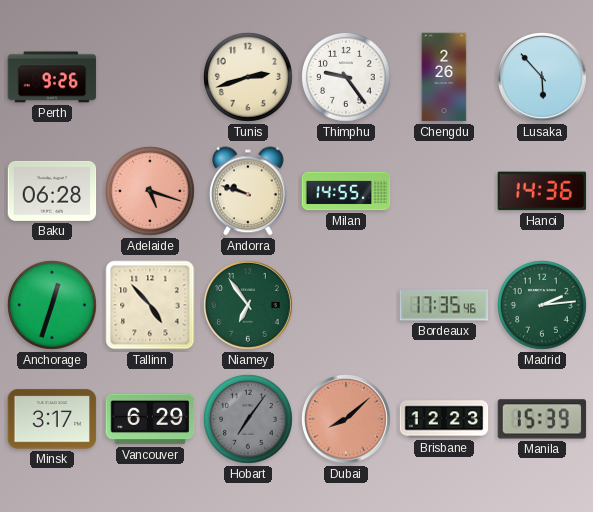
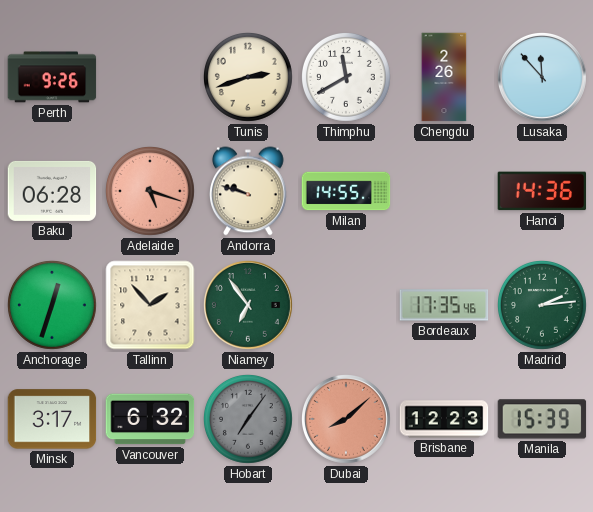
Thimphu: 9:24 -> 11:40
Lusaka: 5:53 -> 11:53
Tallinn: 4:53 -> 1:53
Vancouver: 6:29 -> 6:32
